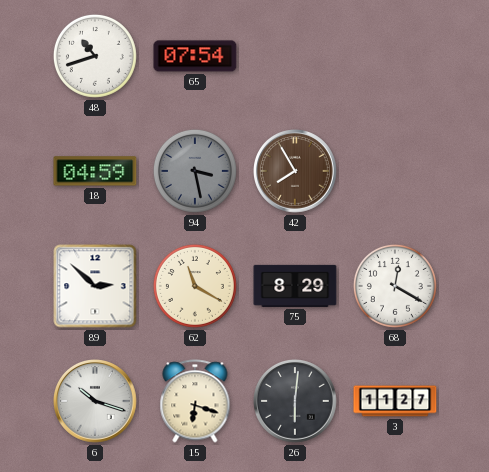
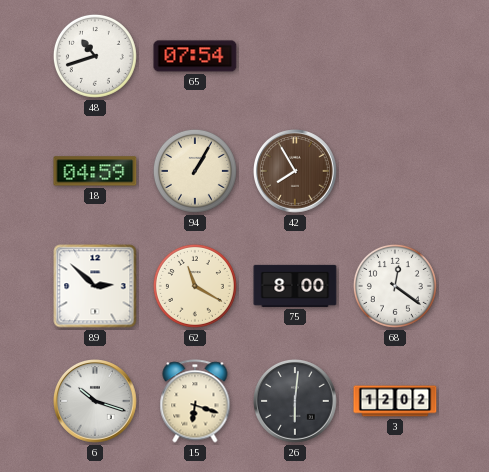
94: 3:28 -> 1:05
94 dial: grey -> cream
75: 8:29 -> 8:00
68: 12:20 -> 12:21
3: 11:27 -> 12:02
